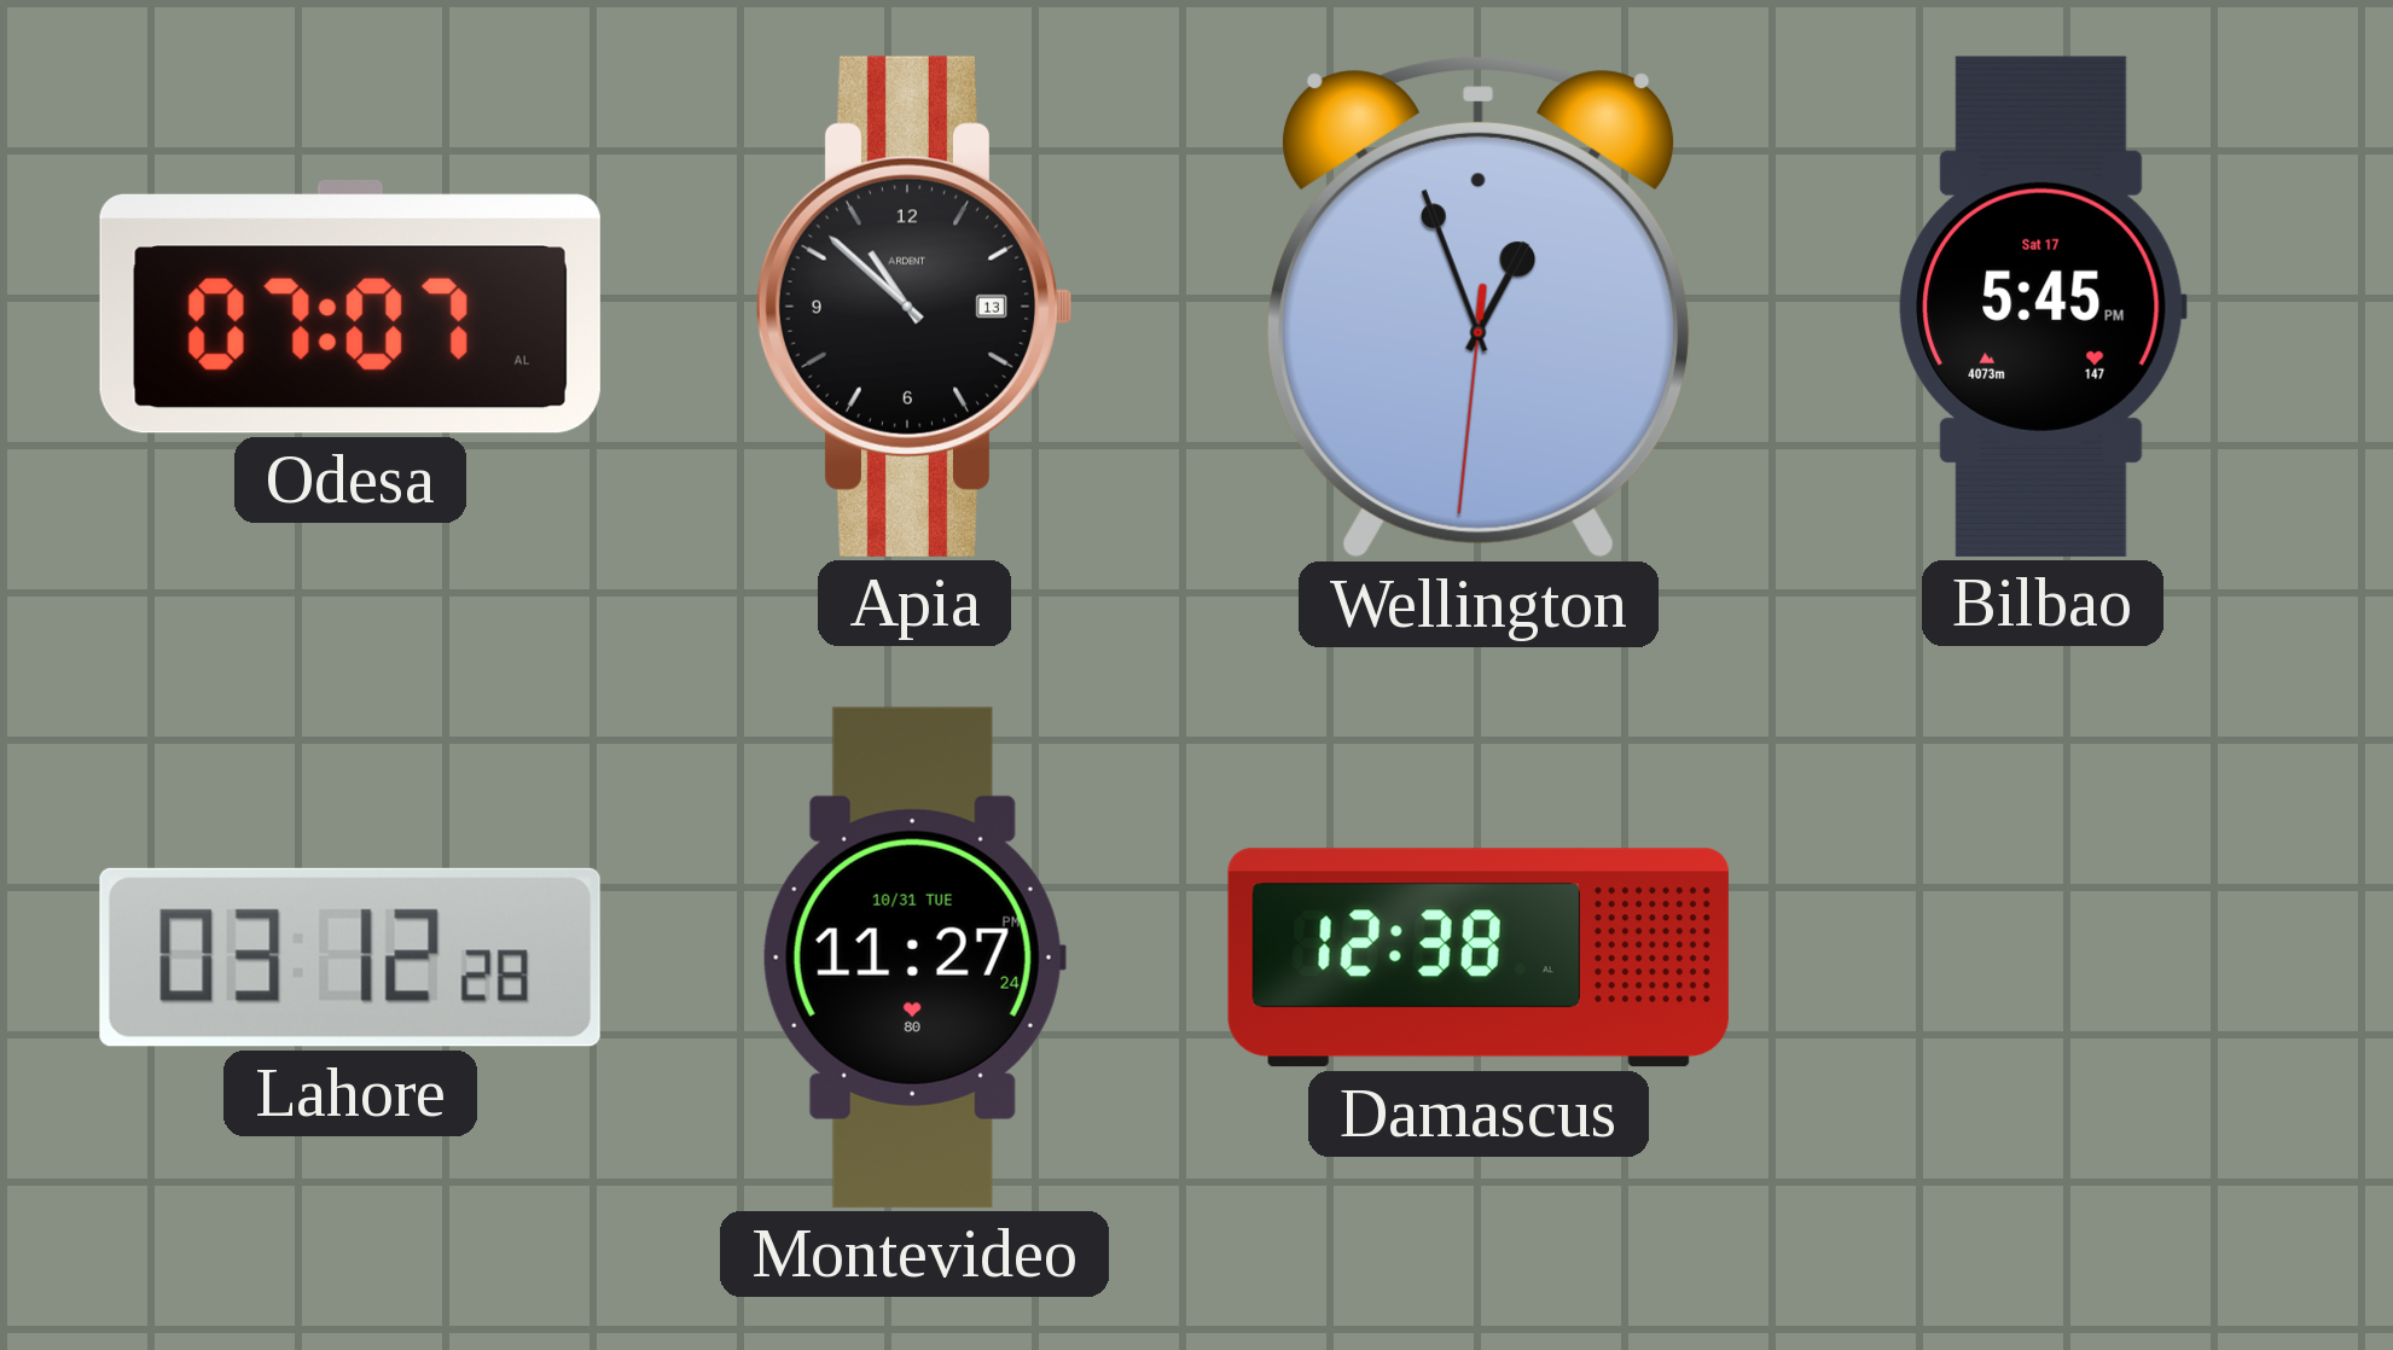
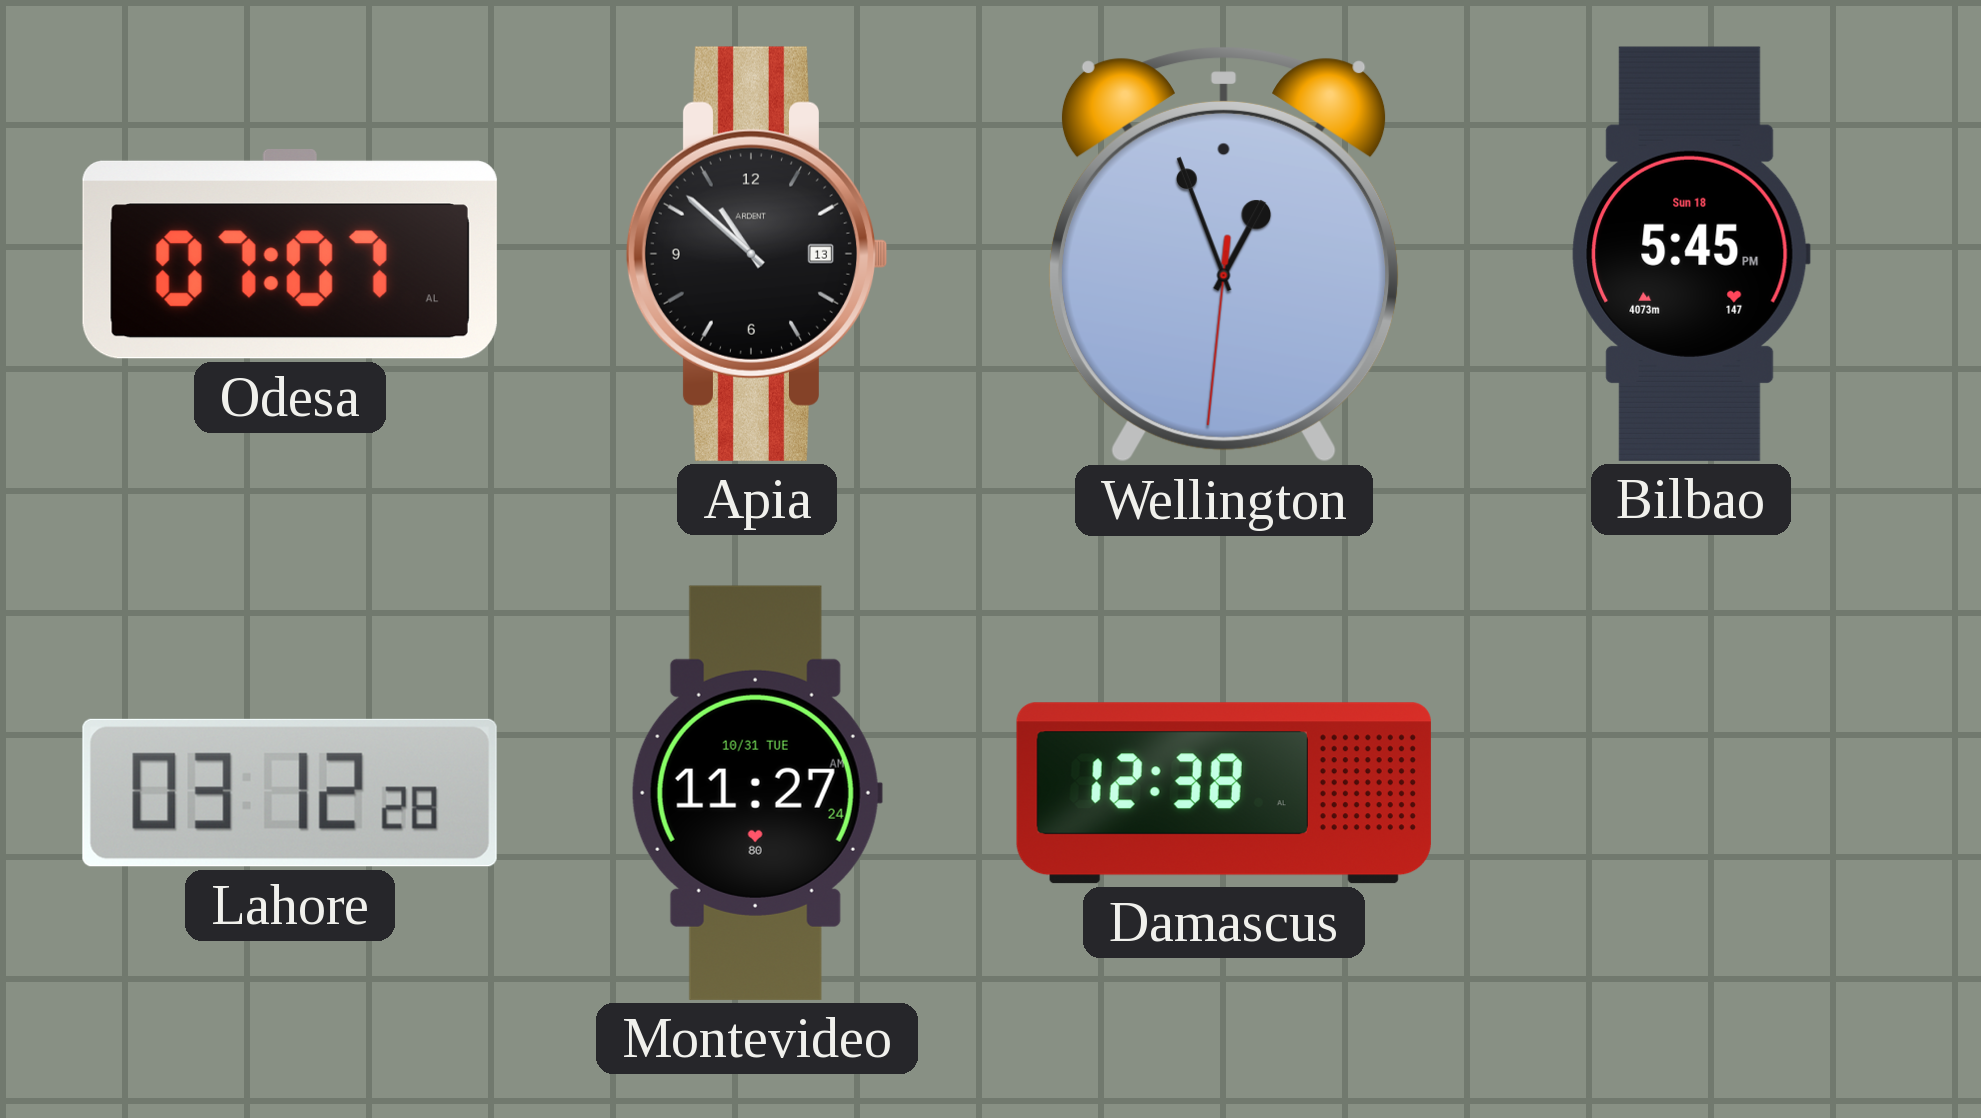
Bilbao date: Sat 17 -> Sun 18
Montevideo: 11:27:24 PM -> 11:27:24 AM
